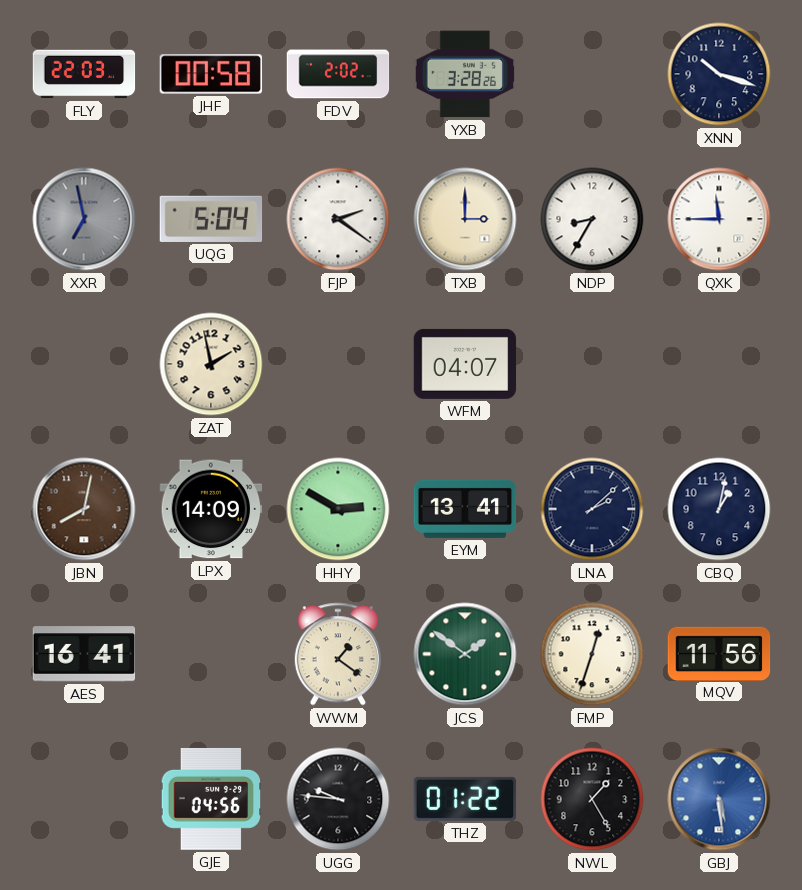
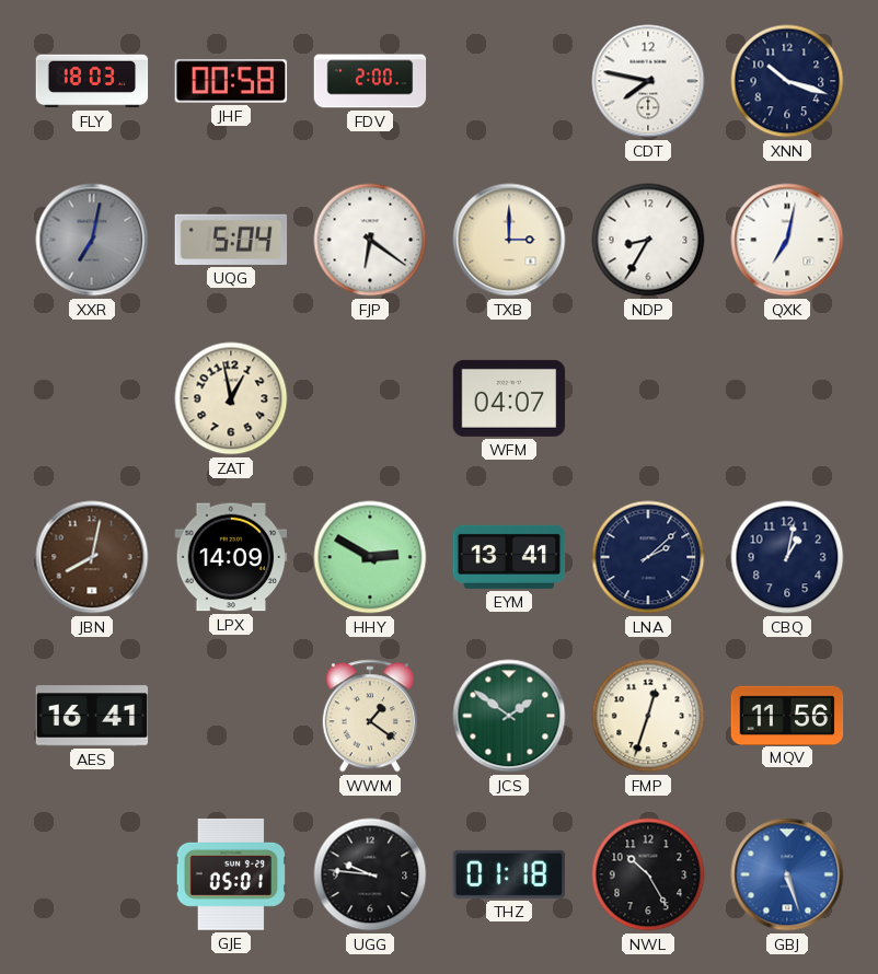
FLY: 22:03 -> 18:03
FDV: 2:02 -> 2:00
YXB: 3:28 -> none
CDT: none -> 7:47
XXR: 6:58 -> 7:02
FJP: 2:21 -> 6:21
QXK: 11:45 -> 7:02
ZAT: 1:58 -> 12:58
GJE: 04:56 -> 05:01
THZ: 01:22 -> 01:18
NWL: 1:25 -> 10:25
GBJ: 5:29 -> 5:27
